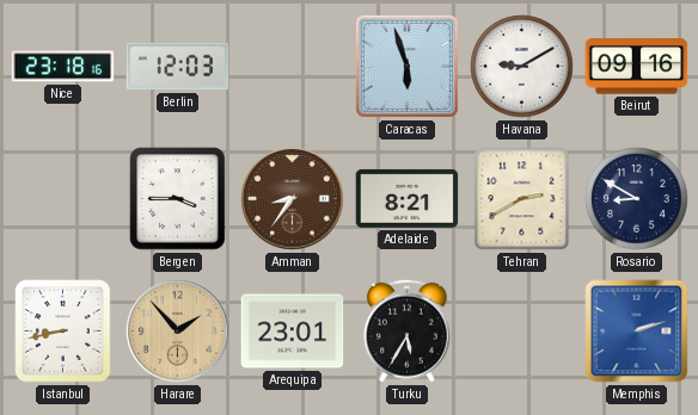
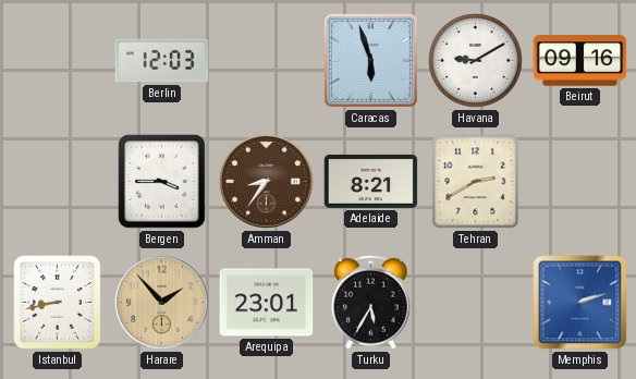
Nice: 23:18 -> none
Rosario: 8:50 -> none
